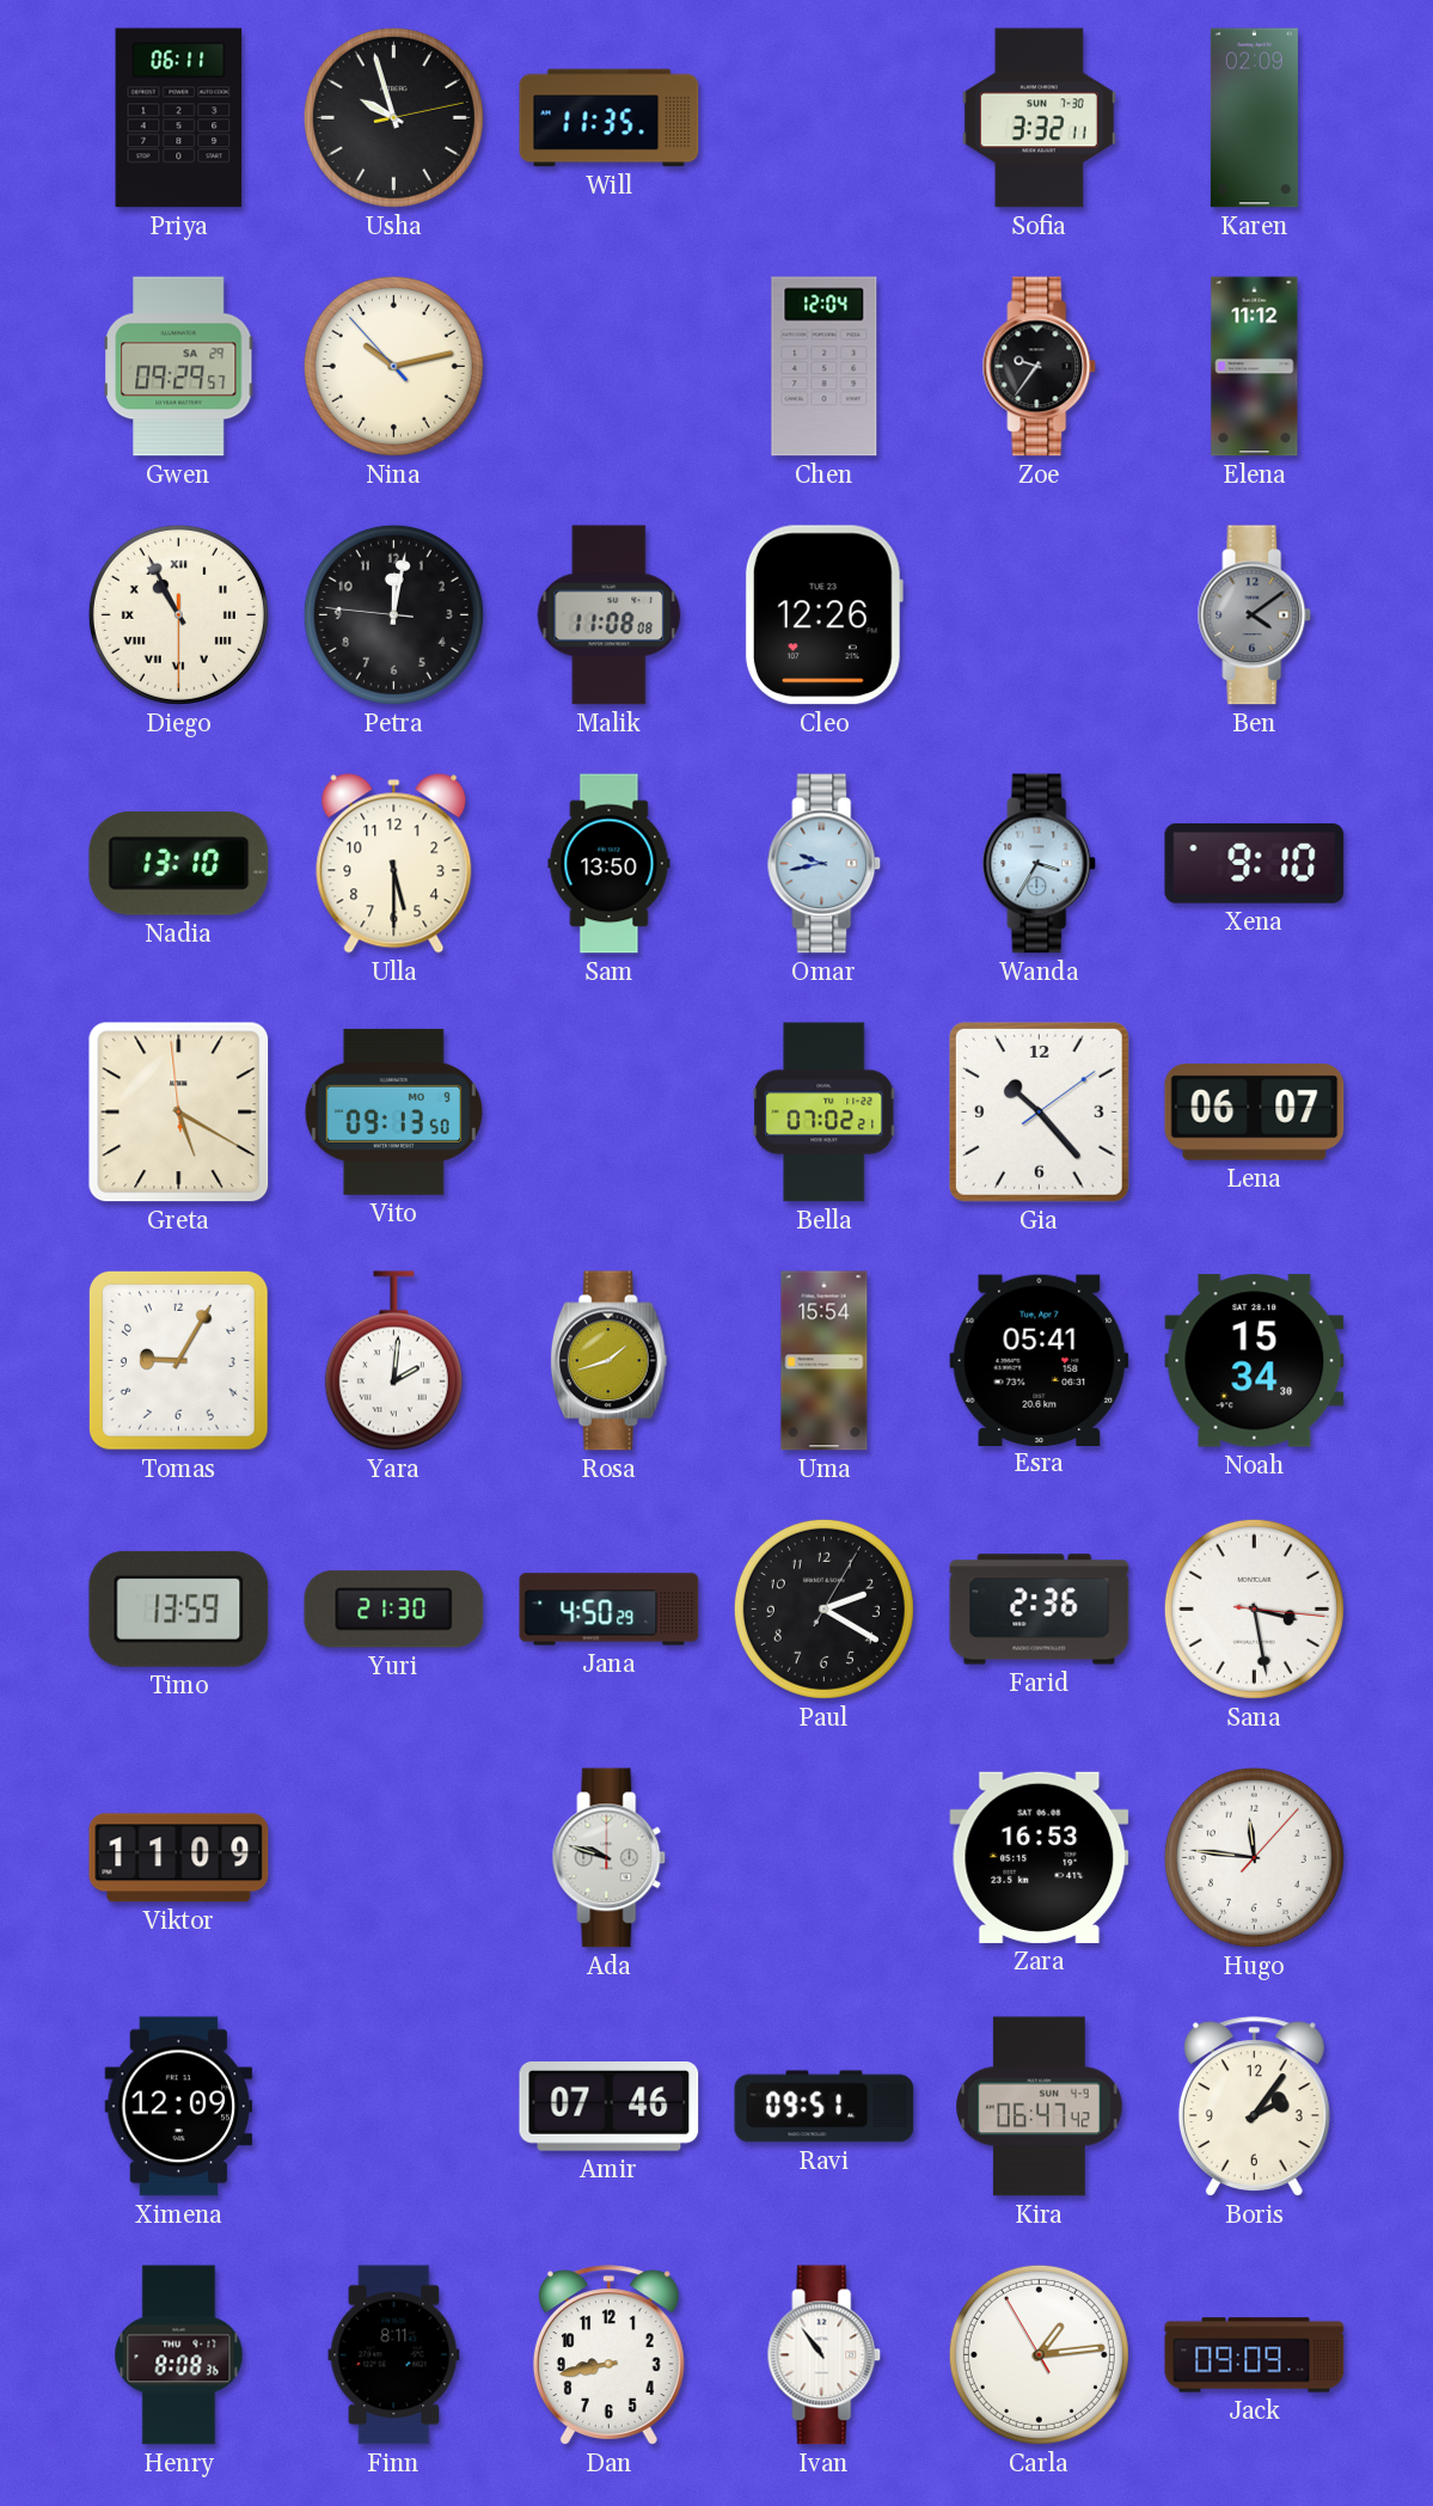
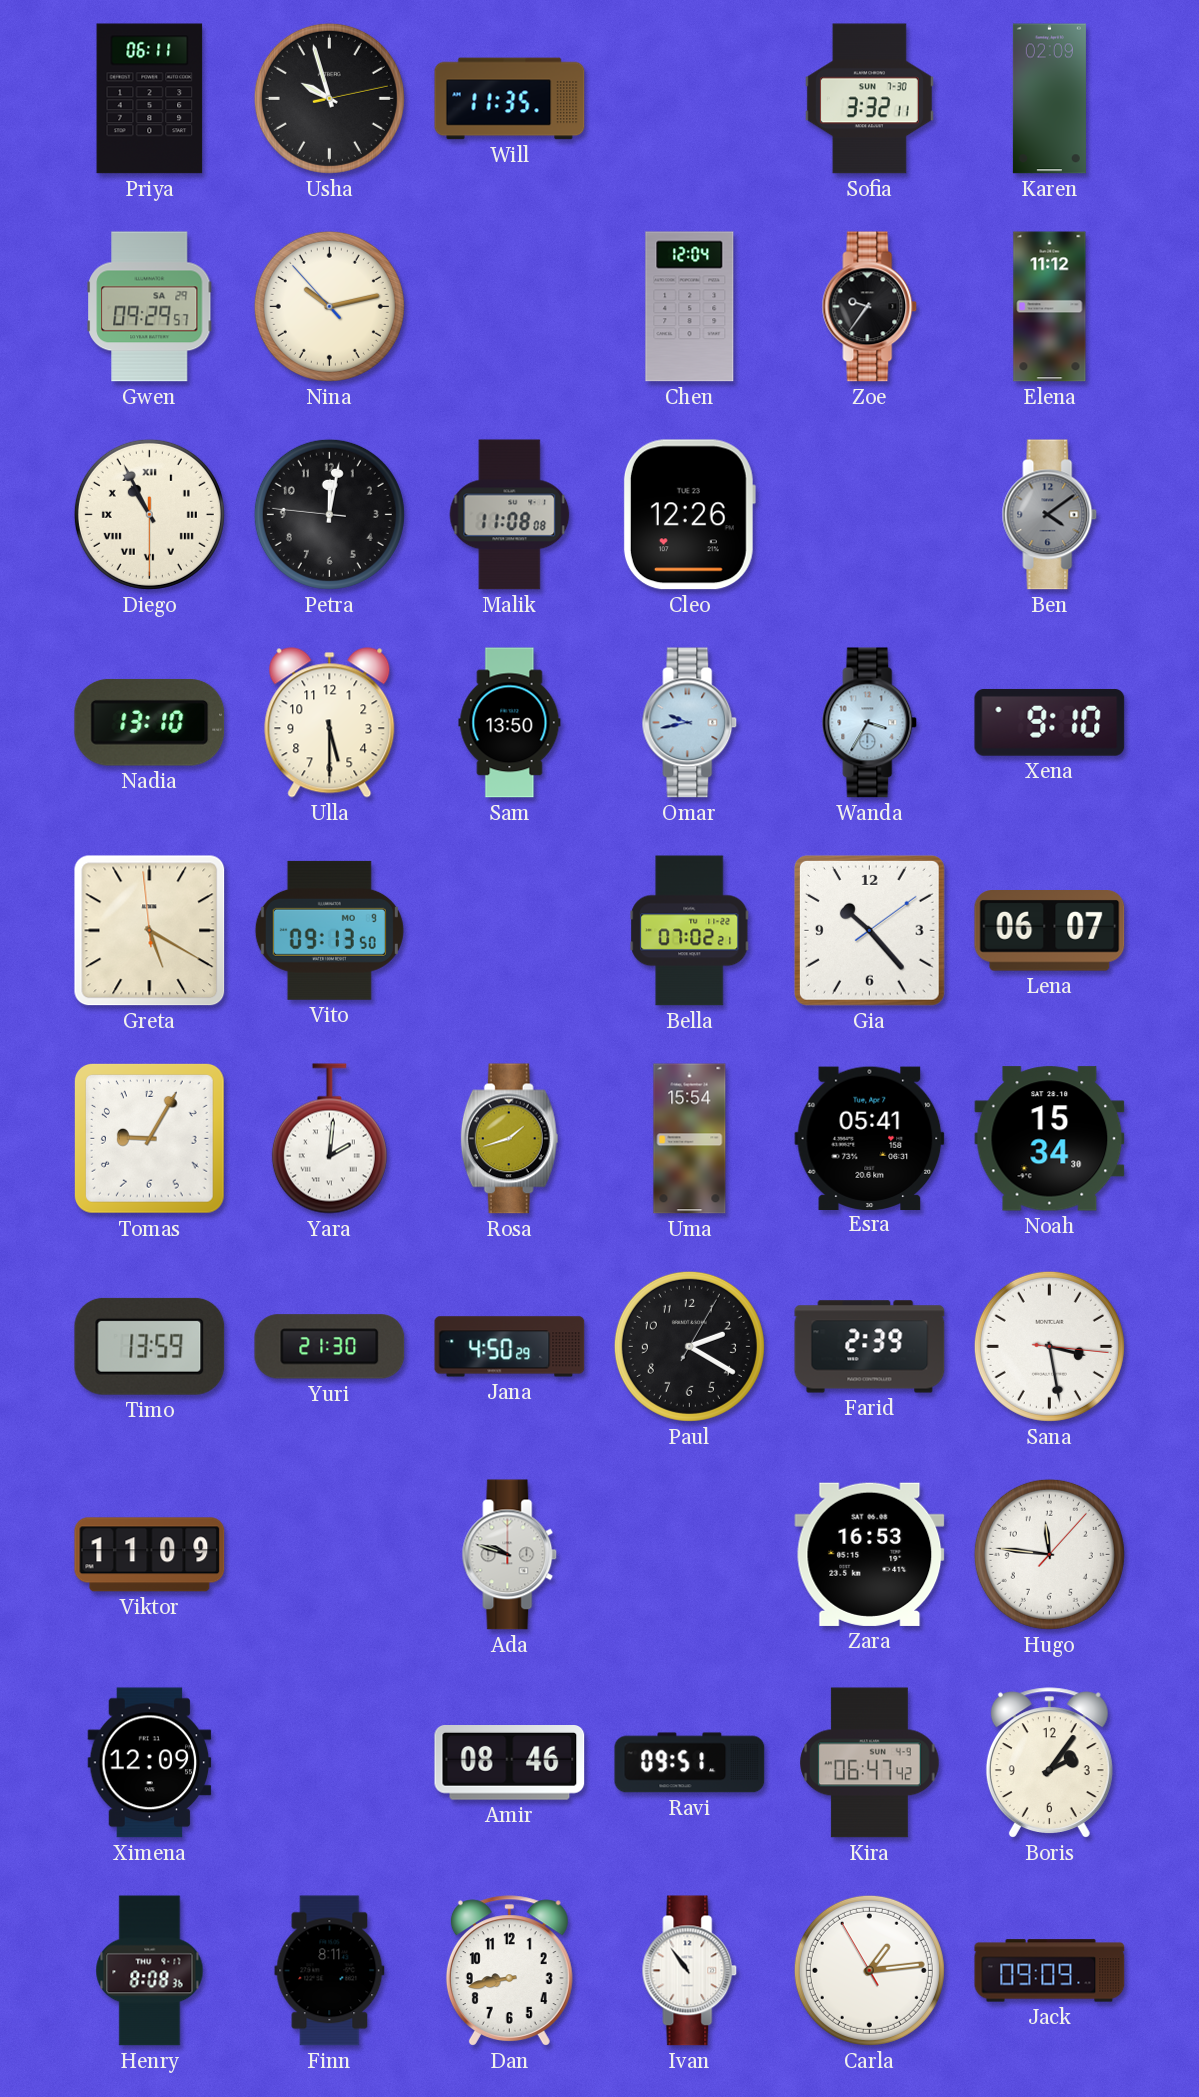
Farid: 2:36 -> 2:39
Amir: 07:46 -> 08:46
